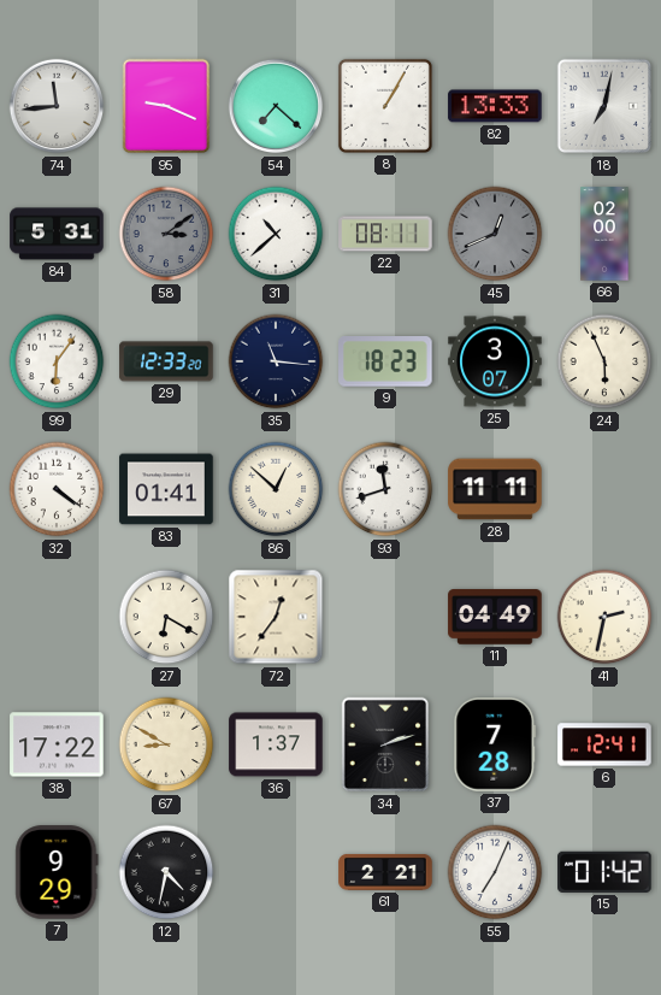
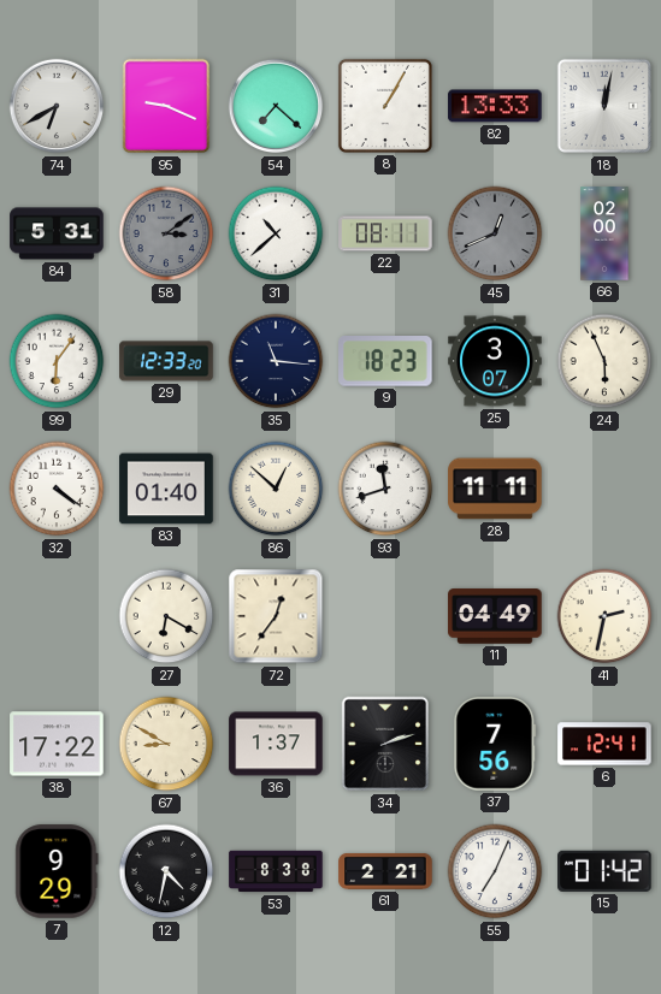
74: 11:44 -> 6:40
18: 7:02 -> 12:02
83: 01:41 -> 01:40
37: 7:28 -> 7:56
53: none -> 8:38
